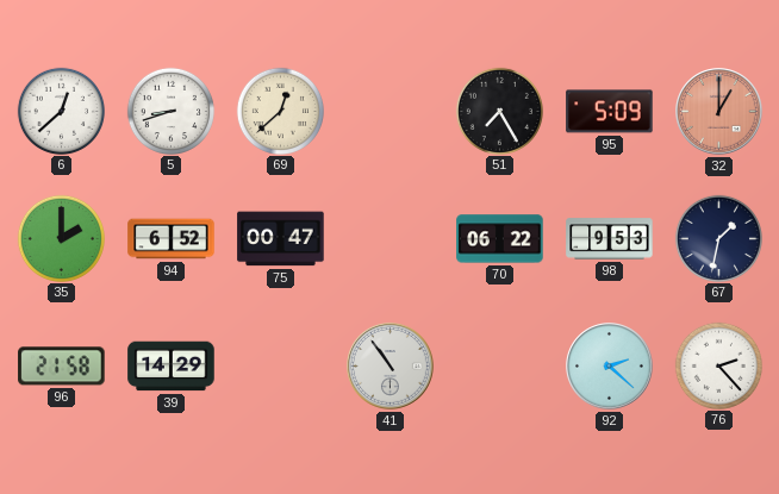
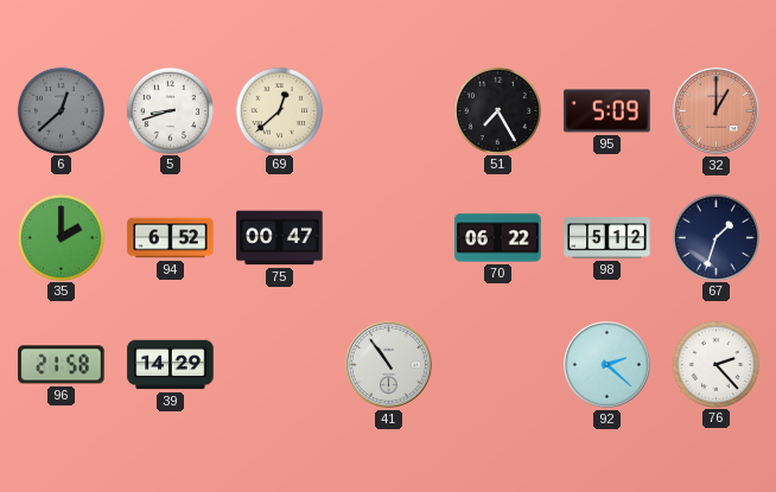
6 dial: white -> grey
98: 9:53 -> 5:12
67: 1:32 -> 1:33
